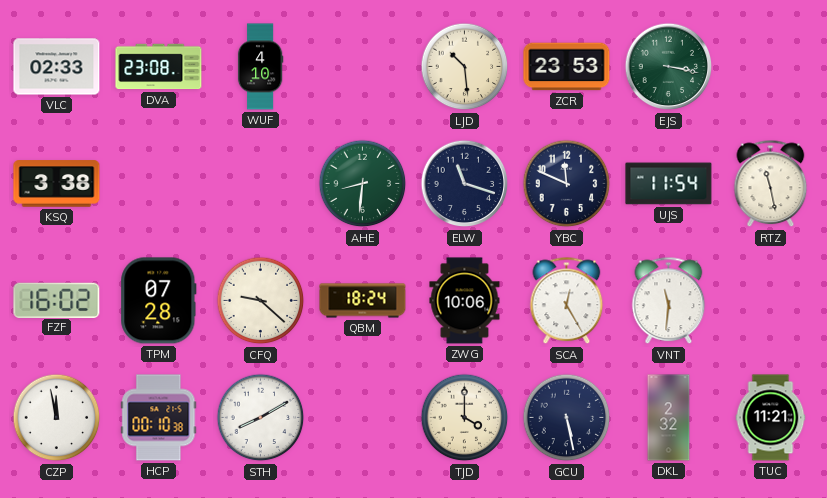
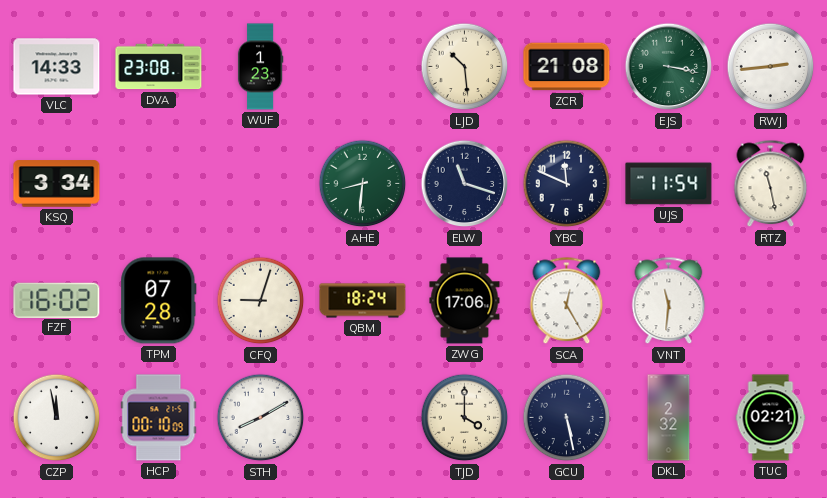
VLC: 02:33 -> 14:33
WUF: 4:10 -> 1:23
ZCR: 23:53 -> 21:08
RWJ: none -> 2:44
KSQ: 3:38 -> 3:34
CFQ: 9:22 -> 9:03
ZWG: 10:06 -> 17:06
HCP: 00:10:38 -> 00:10:09
TUC: 11:21 -> 02:21
